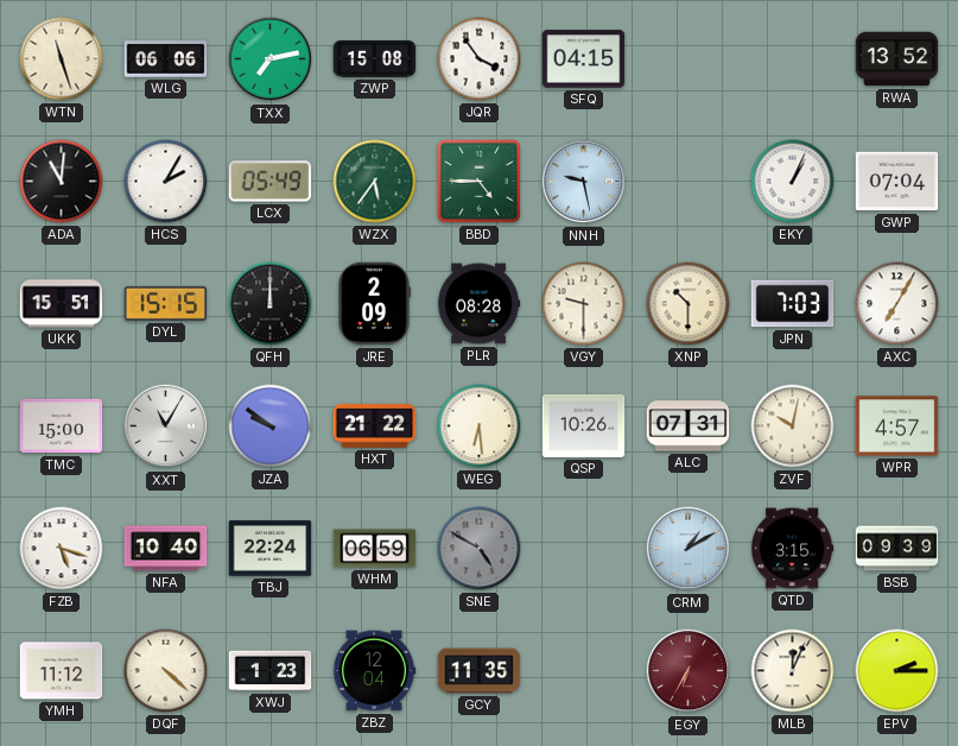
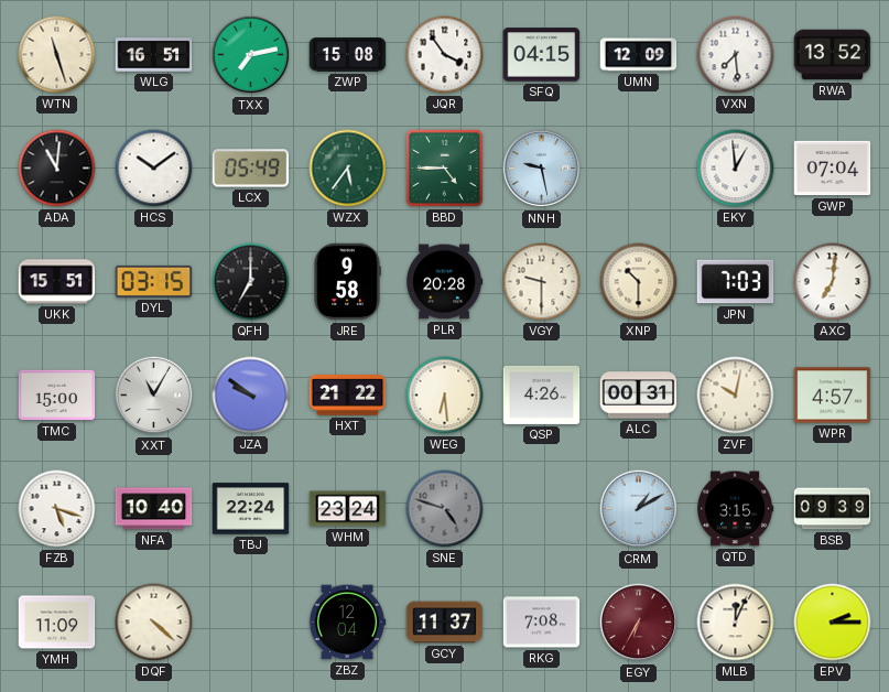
WLG: 06:06 -> 16:51
UMN: none -> 12:09
VXN: none -> 7:29
HCS: 2:05 -> 10:09
EKY: 1:04 -> 12:59
DYL: 15:15 -> 03:15
QFH: 12:00 -> 7:00
JRE: 2:09 -> 9:58
PLR: 08:28 -> 20:28
AXC: 7:05 -> 7:01
QSP: 10:26 -> 4:26
ALC: 07:31 -> 00:31
WHM: 06:59 -> 23:24
SNE: 4:50 -> 4:48
YMH: 11:12 -> 11:09
XWJ: 1:23 -> none
GCY: 11:35 -> 11:37
RKG: none -> 7:08
